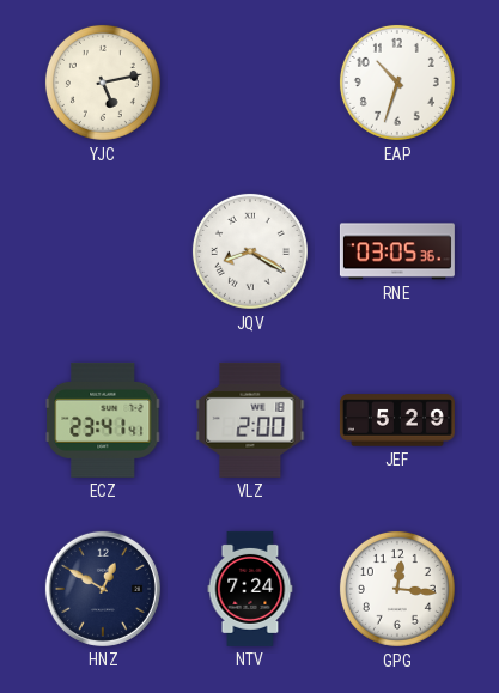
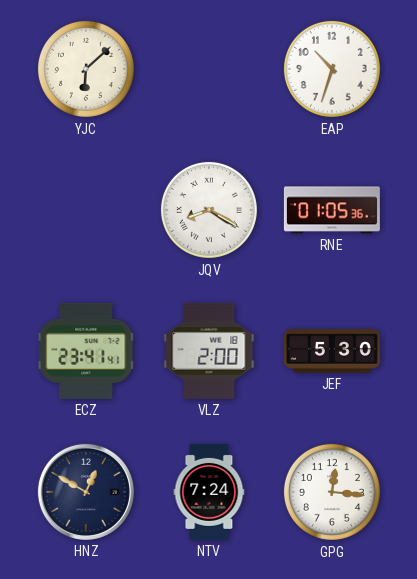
YJC: 5:13 -> 6:08
RNE: 03:05 -> 01:05
JEF: 5:29 -> 5:30
